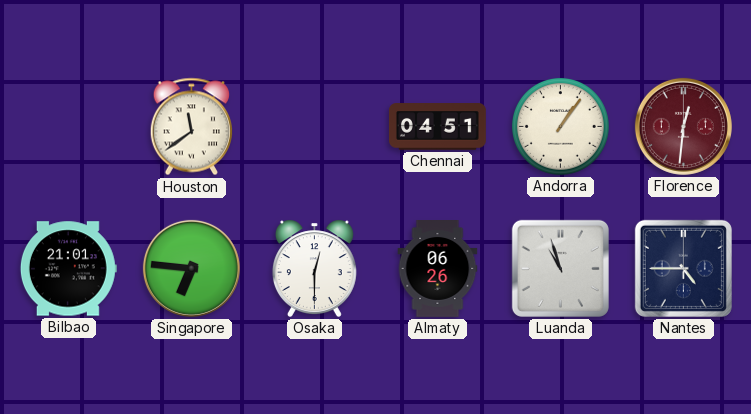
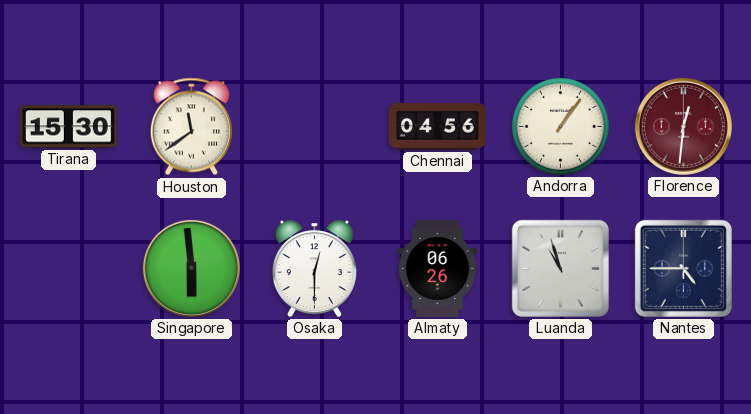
Tirana: none -> 15:30
Chennai: 04:51 -> 04:56
Bilbao: 21:01 -> none
Singapore: 6:46 -> 5:59
